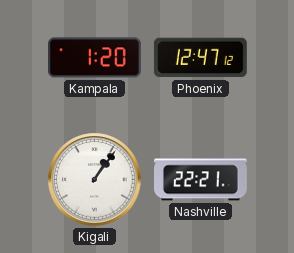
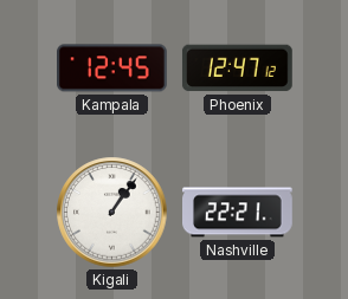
Kampala: 1:20 -> 12:45
